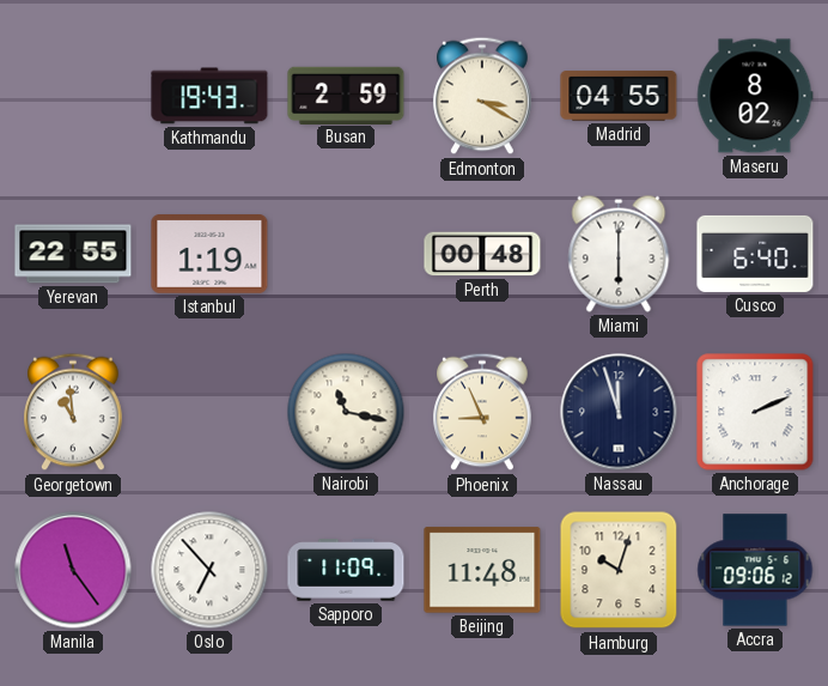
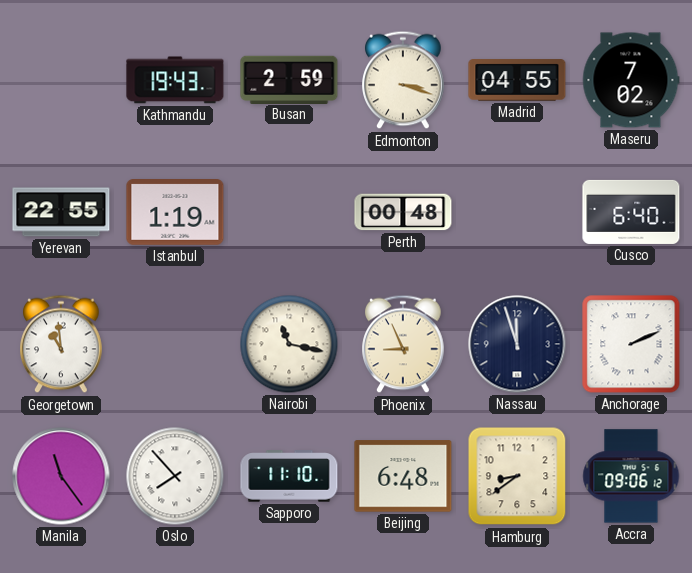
Edmonton: 3:20 -> 3:18
Maseru: 8:02 -> 7:02
Miami: 6:00 -> none
Oslo: 6:53 -> 7:53
Sapporo: 11:09 -> 11:10
Beijing: 11:48 -> 6:48
Hamburg: 10:03 -> 8:39
